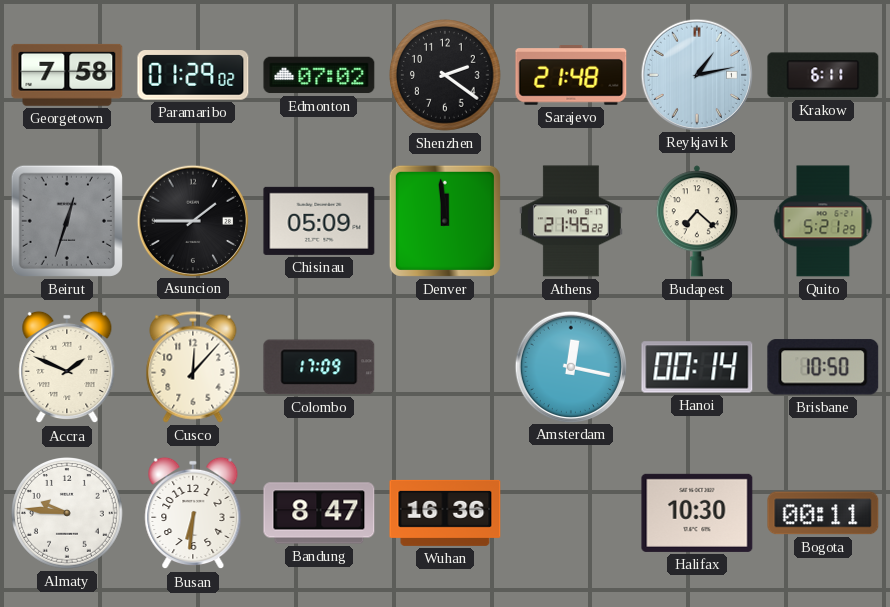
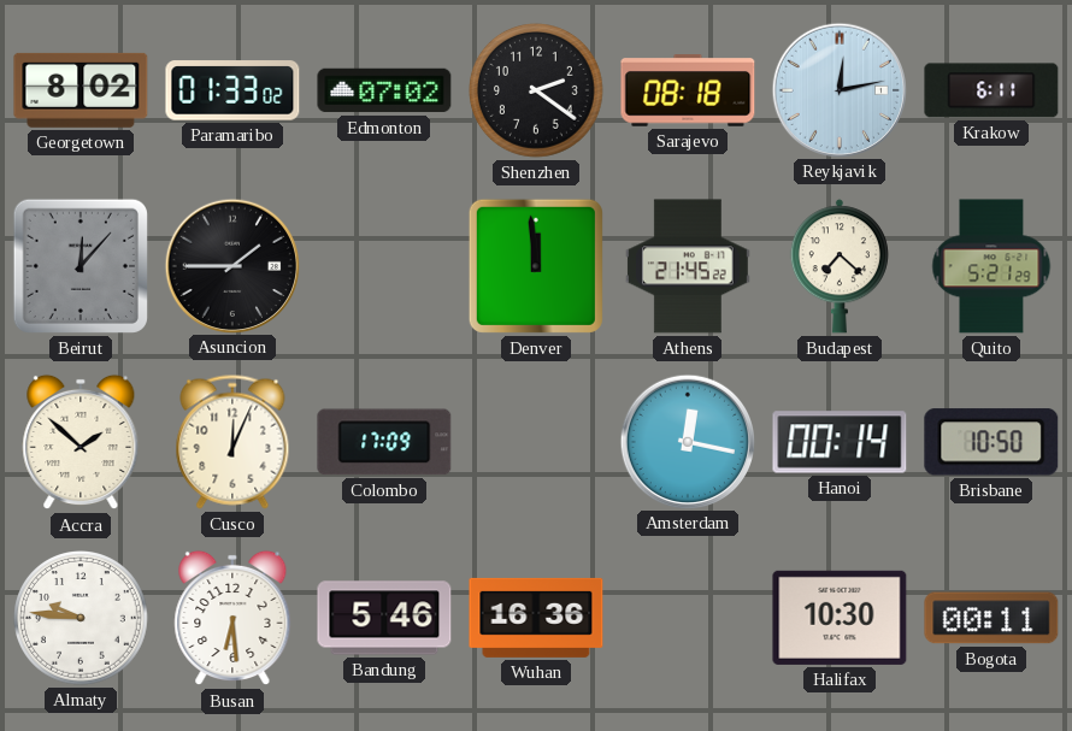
Georgetown: 7:58 -> 8:02
Paramaribo: 01:29 -> 01:33
Sarajevo: 21:48 -> 08:18
Reykjavik: 1:13 -> 12:13
Beirut: 12:33 -> 12:07
Chisinau: 05:09 -> none
Accra: 1:49 -> 1:52
Cusco: 12:07 -> 12:04
Busan: 6:31 -> 6:29
Bandung: 8:47 -> 5:46
